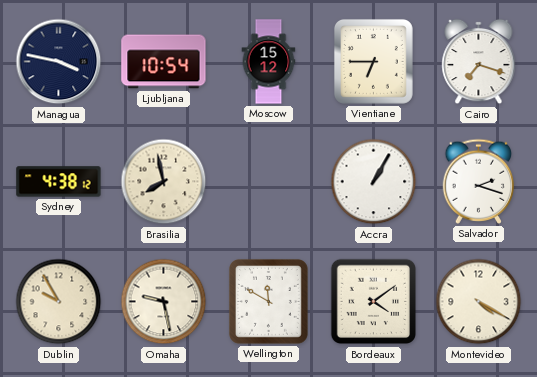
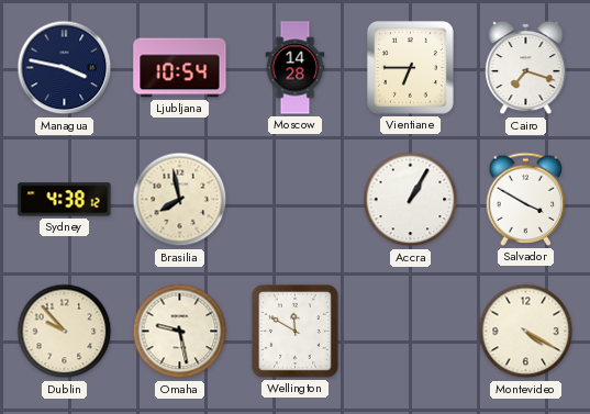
Moscow: 15:12 -> 14:28
Salvador: 2:18 -> 3:50
Dublin: 9:55 -> 9:53
Bordeaux: 4:09 -> none
